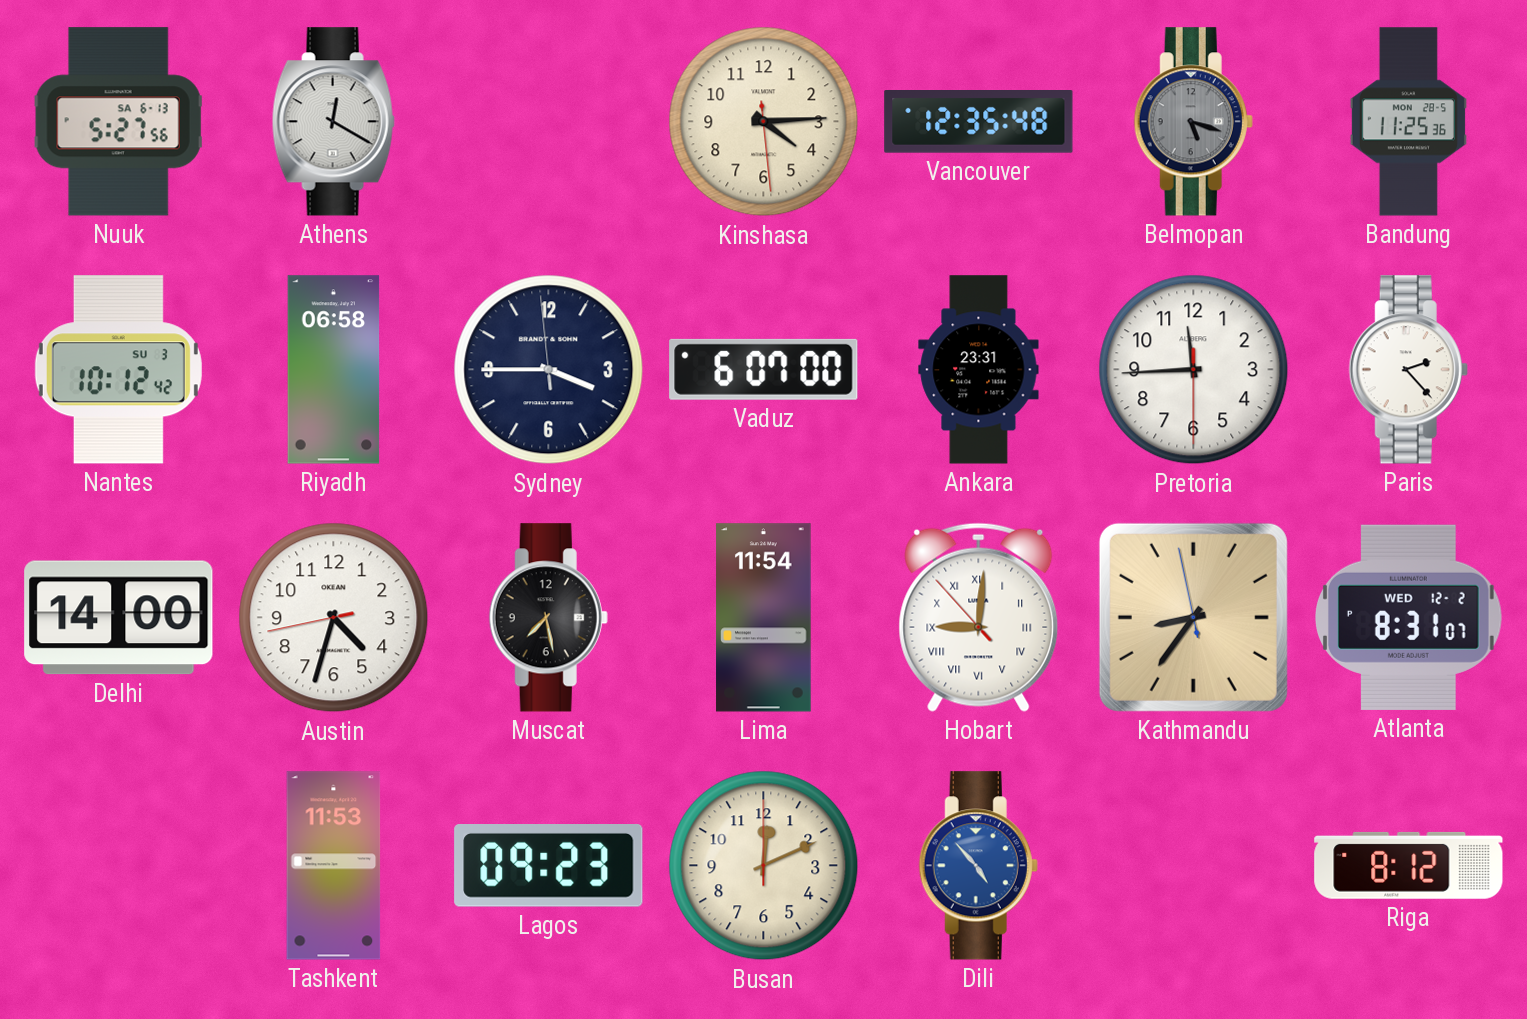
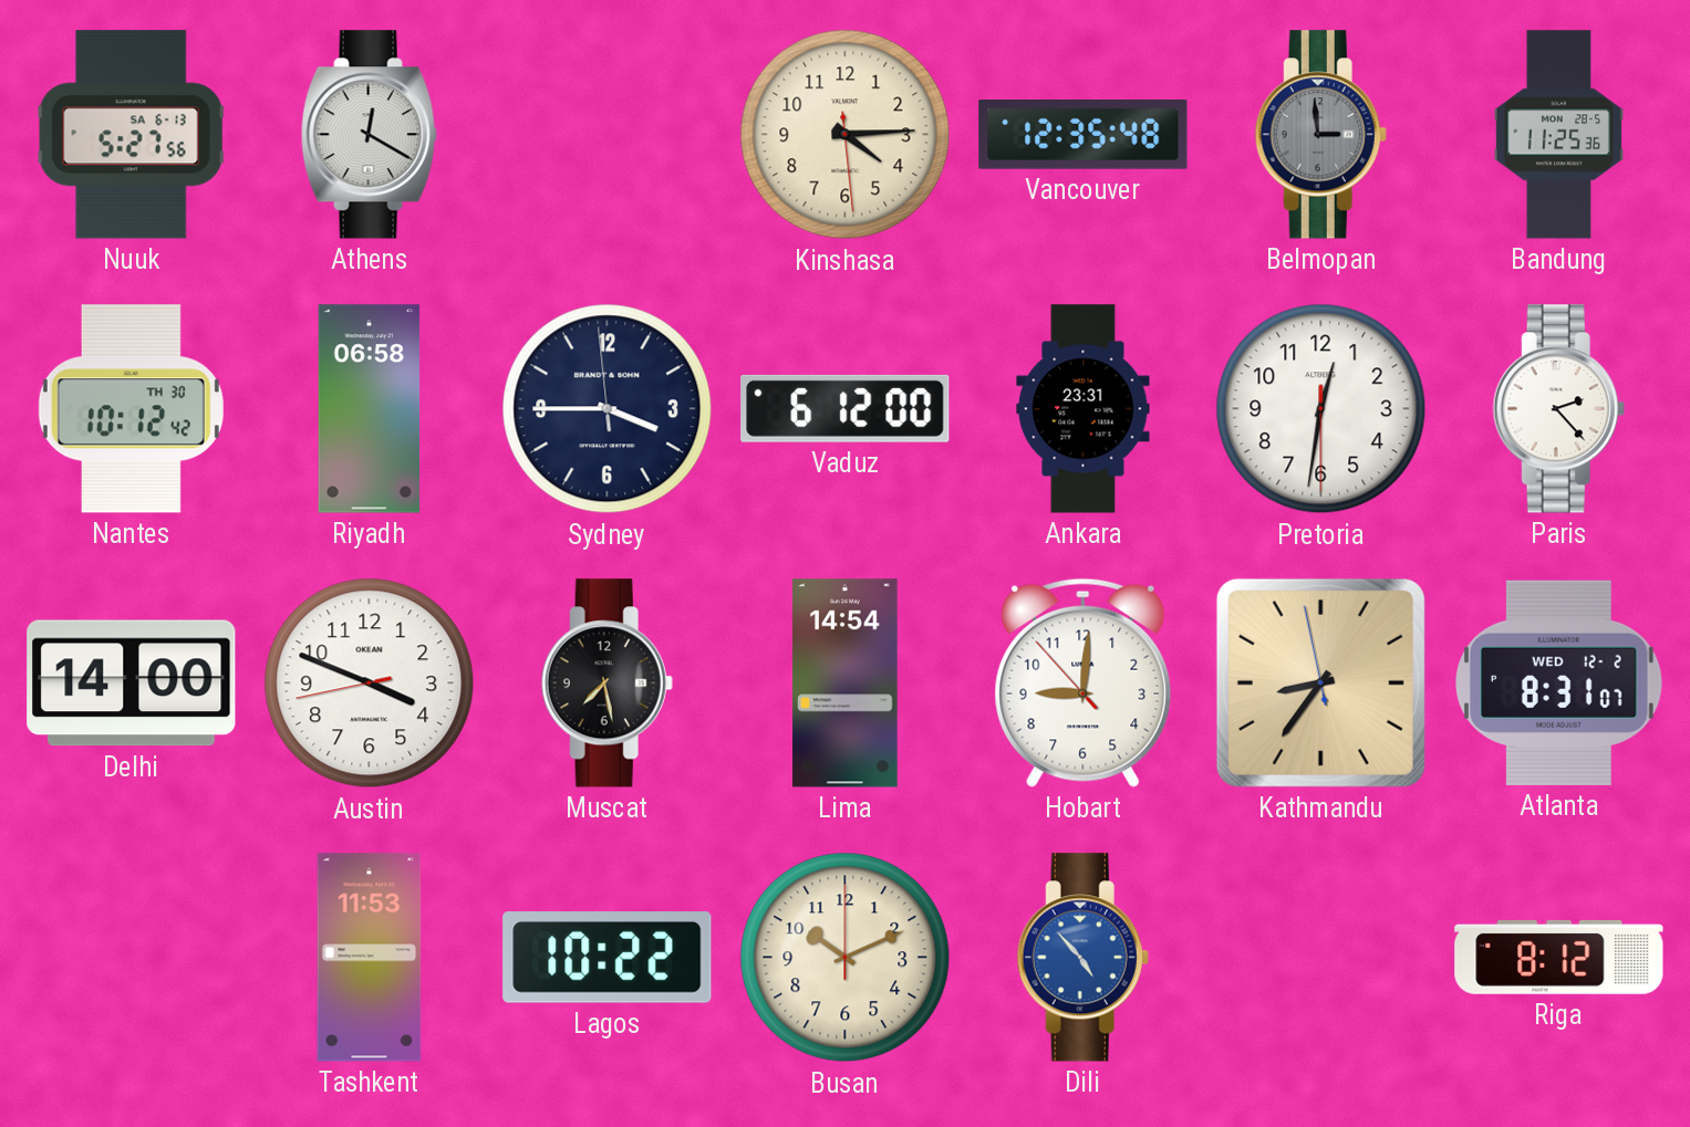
Belmopan: 5:18 -> 2:59
Nantes date: SU 3 -> TH 30
Vaduz: 6:07 -> 6:12
Pretoria: 11:44 -> 12:31
Austin: 4:32 -> 3:48
Lima: 11:54 -> 14:54
Hobart numerals: Roman -> Arabic
Lagos: 09:23 -> 10:22
Busan: 12:11 -> 10:11
